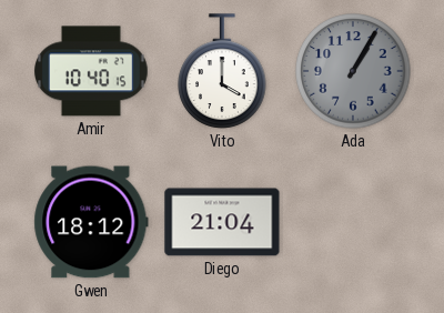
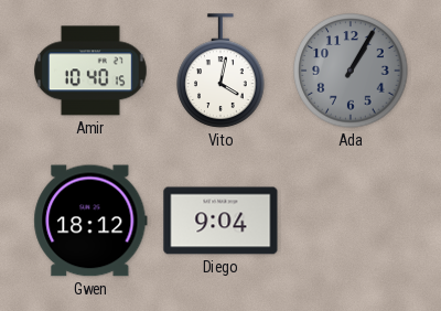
Vito: 4:00 -> 4:02
Diego: 21:04 -> 9:04
